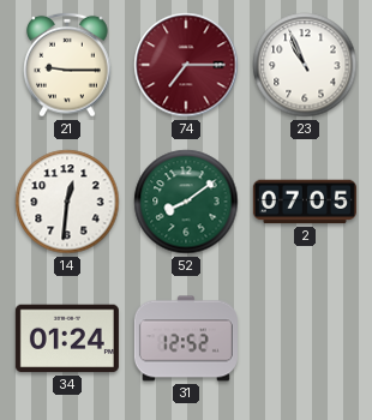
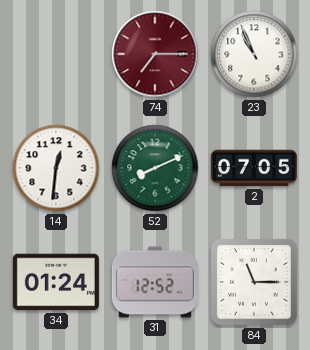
21: 9:15 -> none
52: 8:09 -> 8:11
84: none -> 11:15
